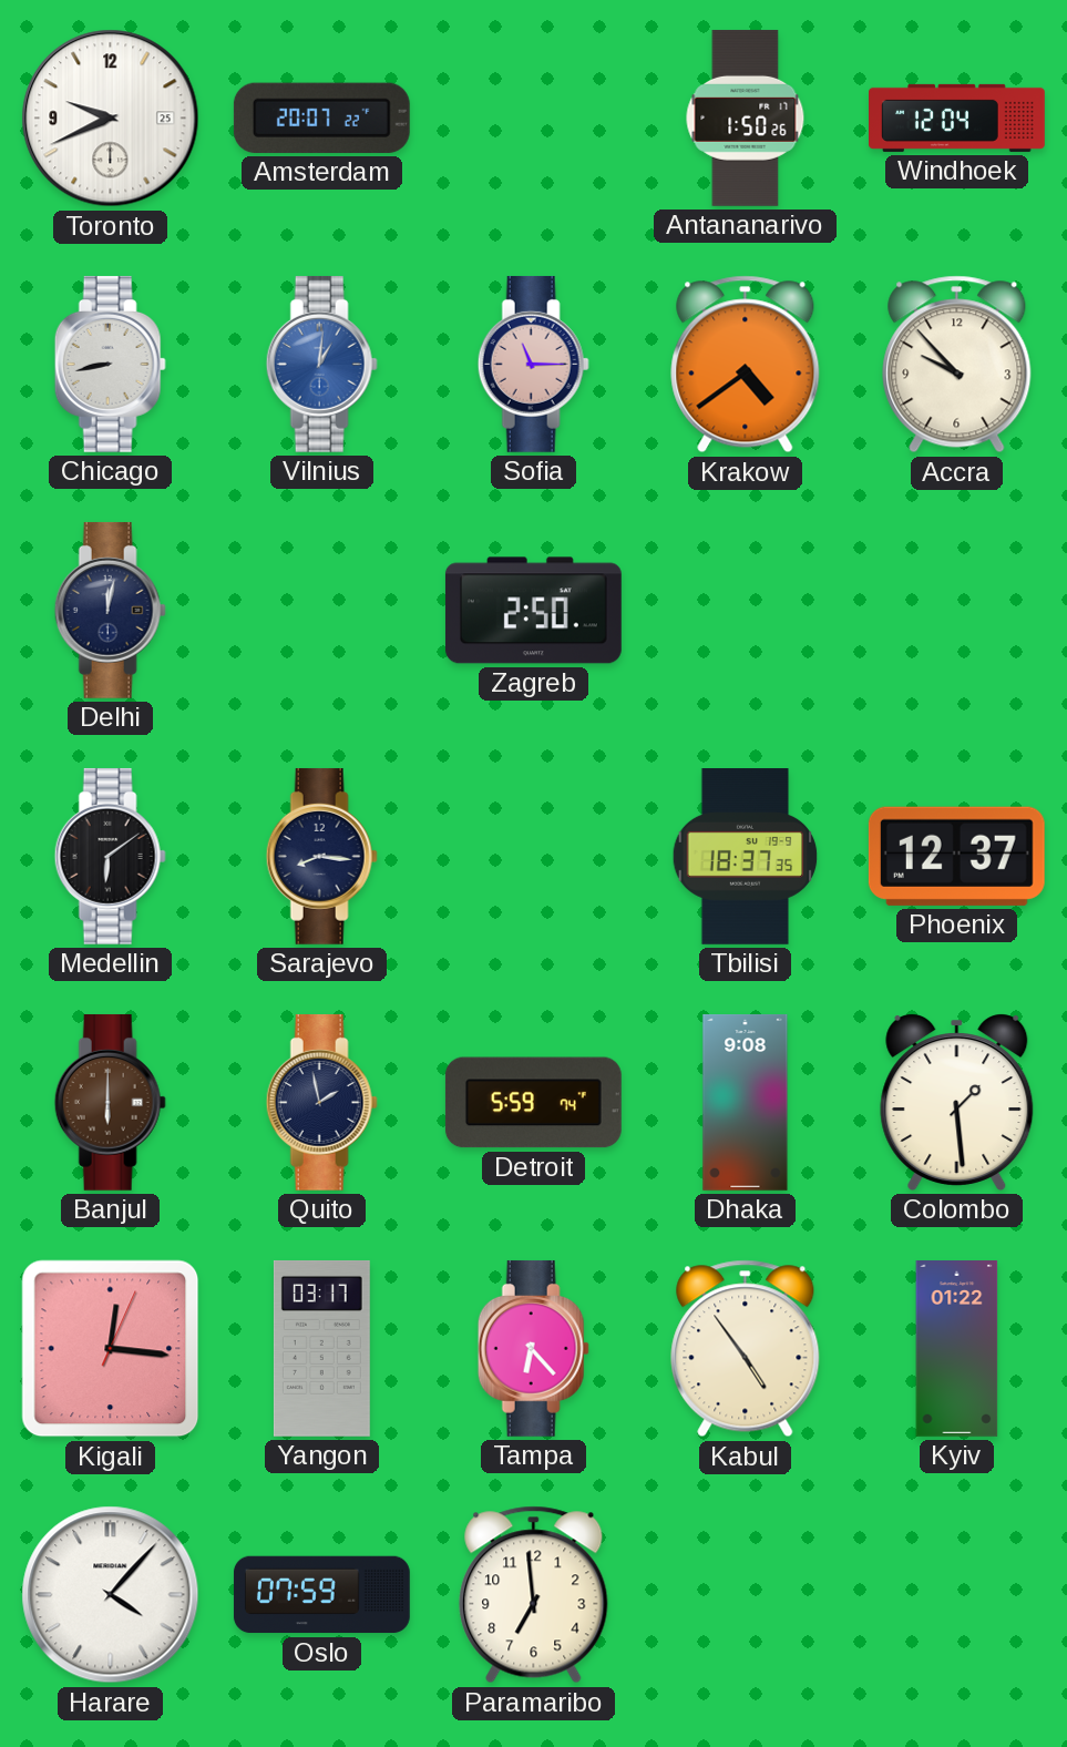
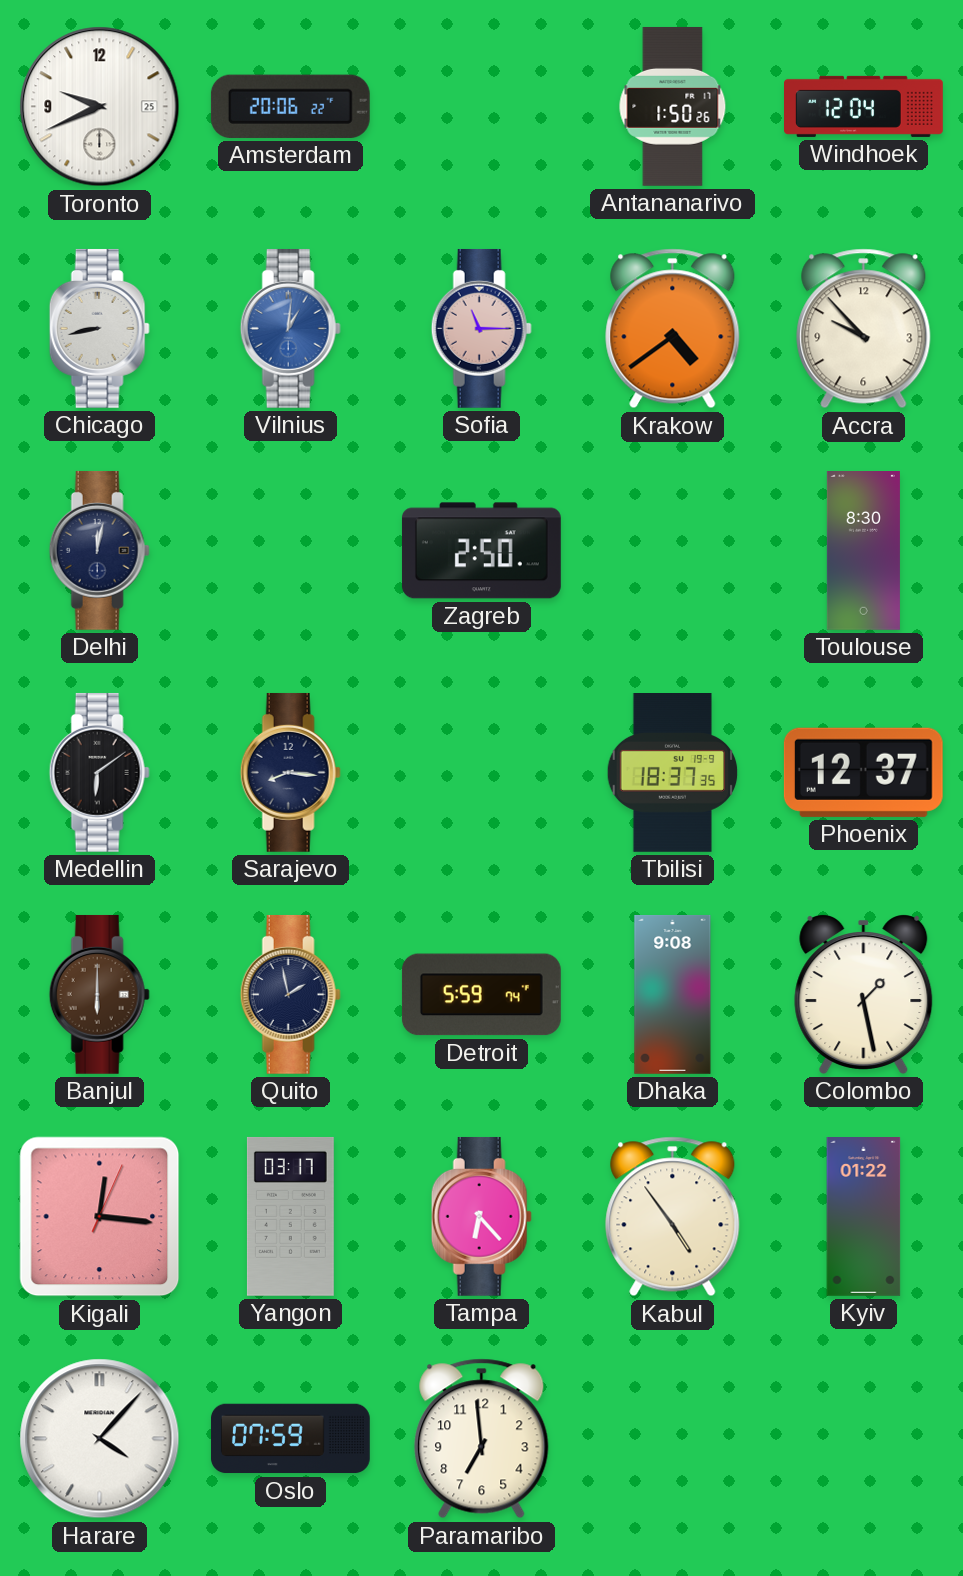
Amsterdam: 20:07 -> 20:06
Toulouse: none -> 8:30
Colombo: 1:29 -> 1:28
